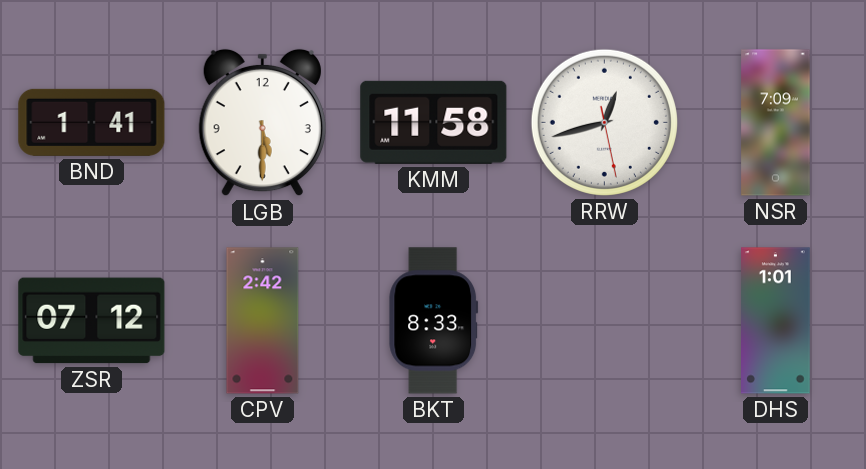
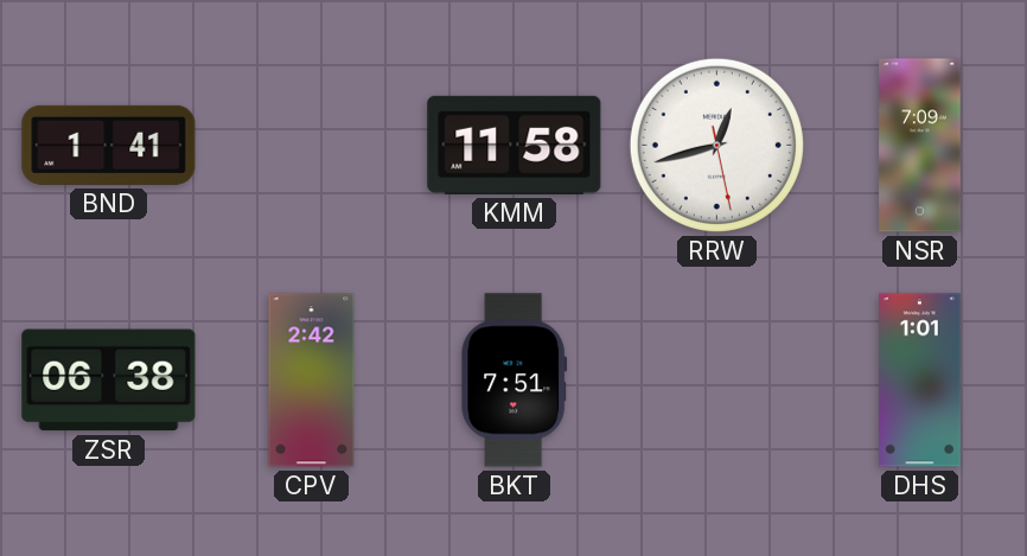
LGB: 5:30 -> none
ZSR: 07:12 -> 06:38
BKT: 8:33 -> 7:51
